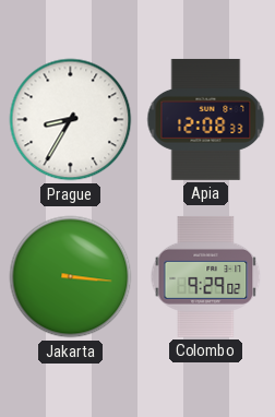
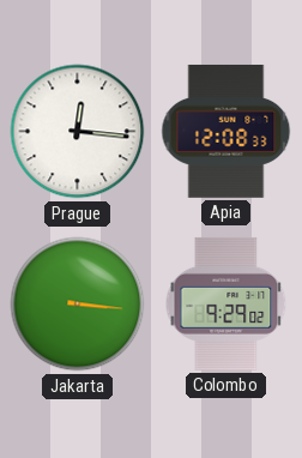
Prague: 8:35 -> 12:16
